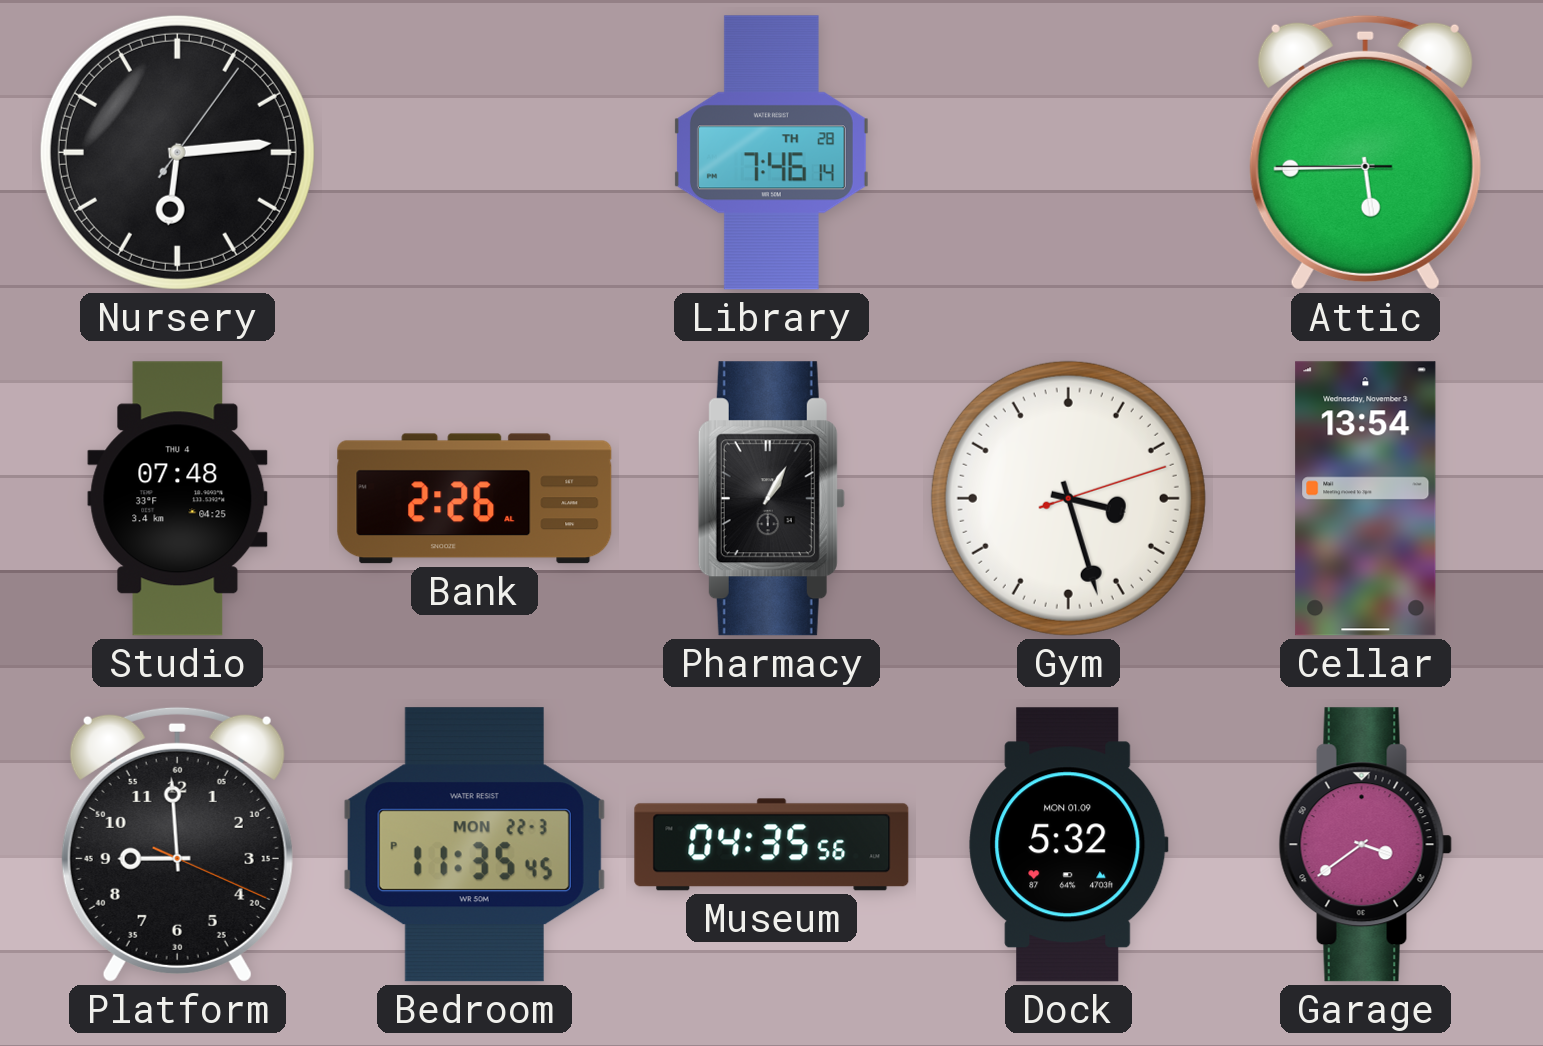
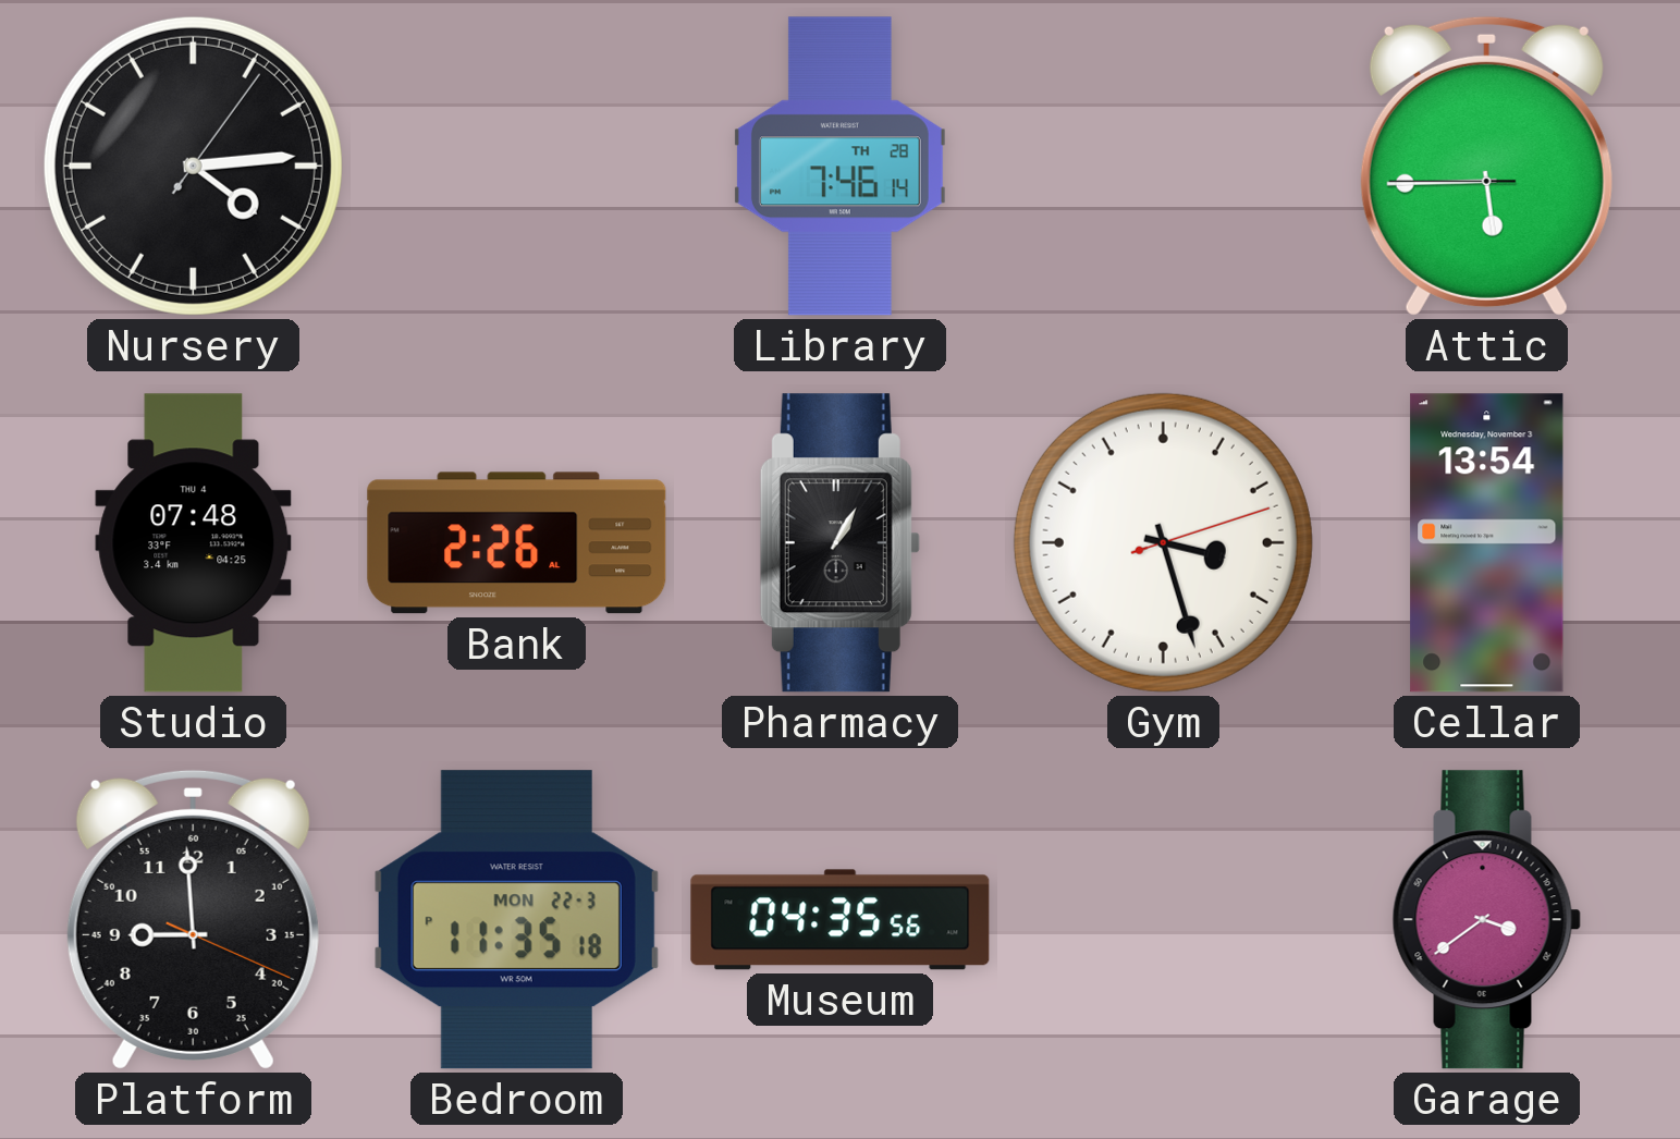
Nursery: 6:14 -> 4:14
Bedroom: 11:35:45 PM -> 11:35:18 PM
Dock: 5:32 -> none
